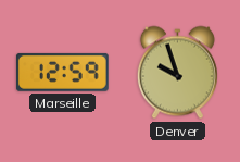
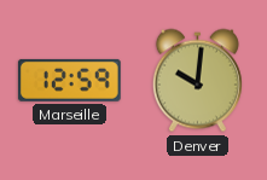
Denver: 9:57 -> 10:01
